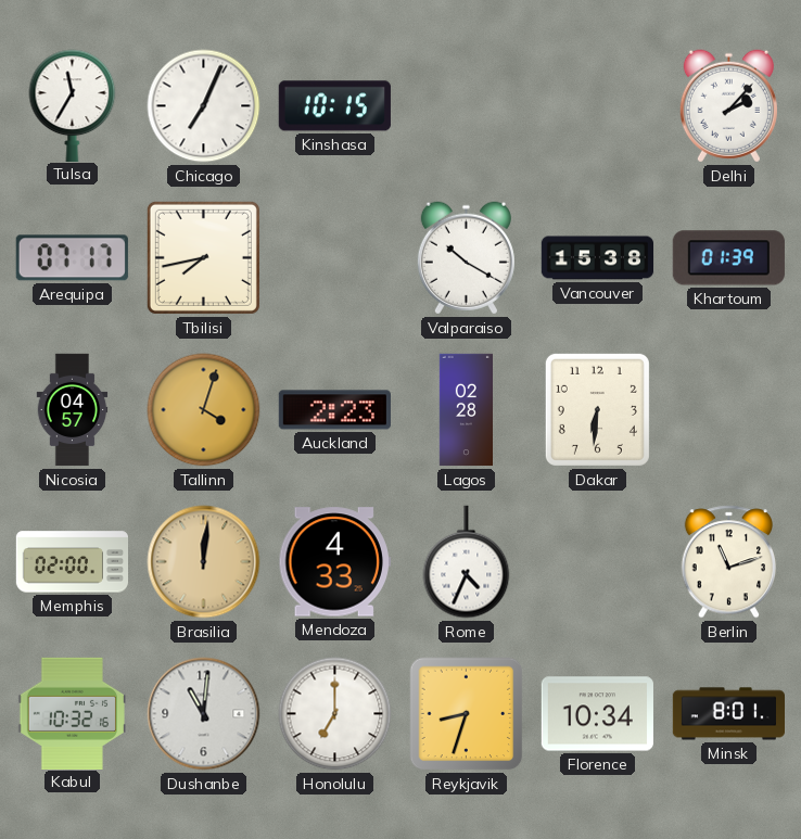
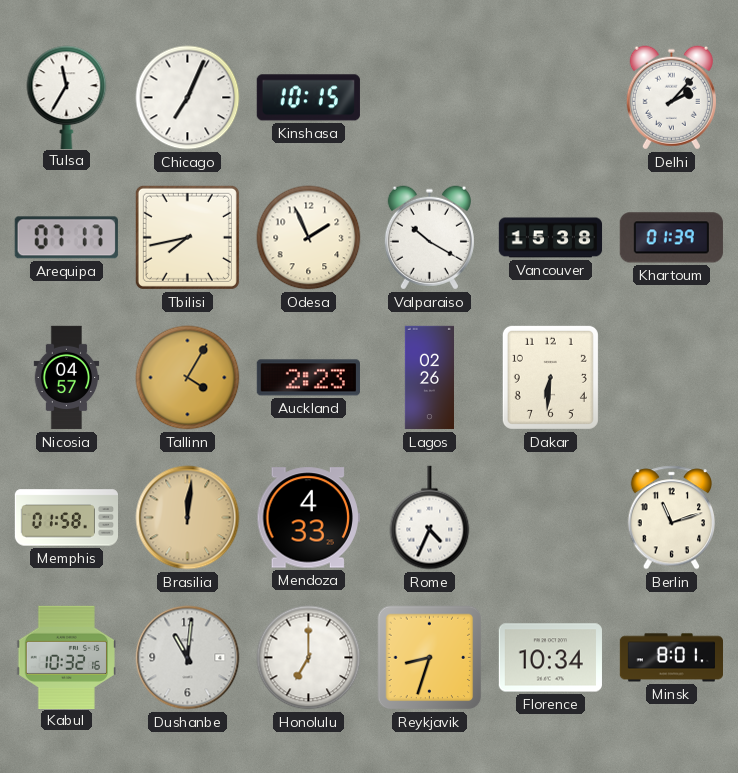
Odesa: none -> 1:56
Tallinn: 4:03 -> 4:05
Lagos: 02:28 -> 02:26
Memphis: 02:00 -> 01:58
